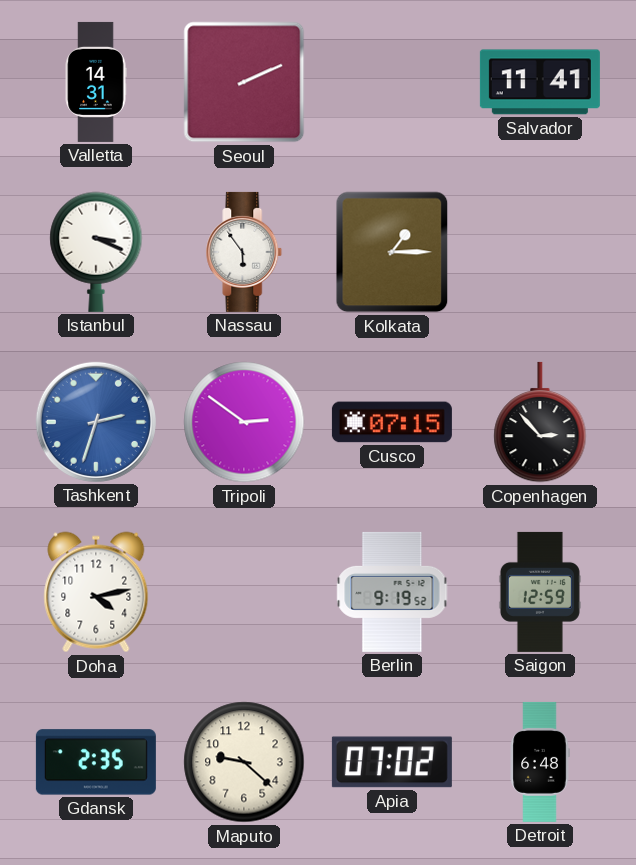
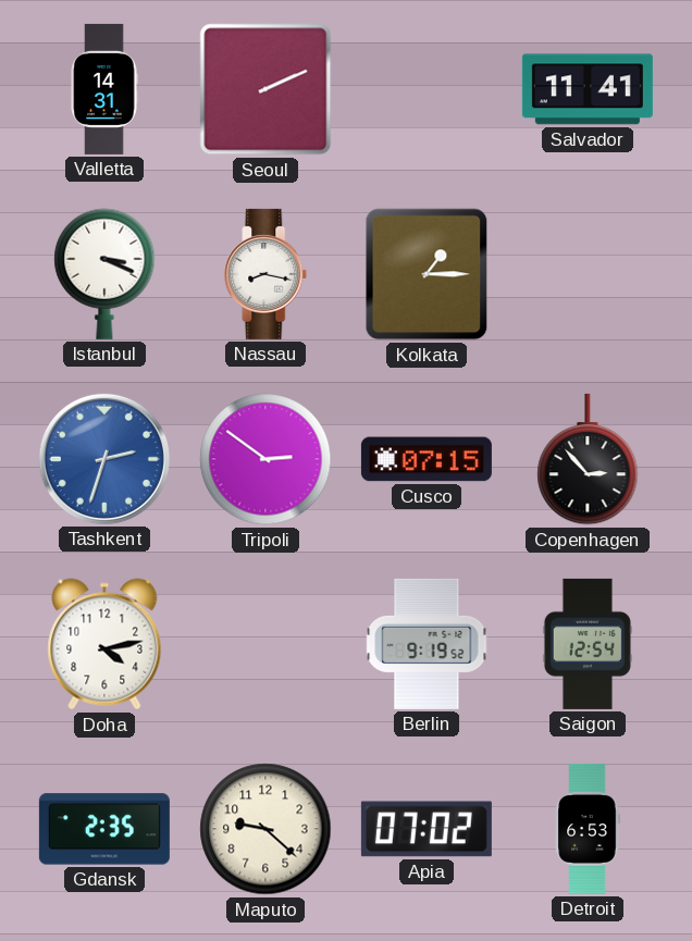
Nassau: 5:54 -> 8:17
Saigon: 12:59 -> 12:54
Detroit: 6:48 -> 6:53
